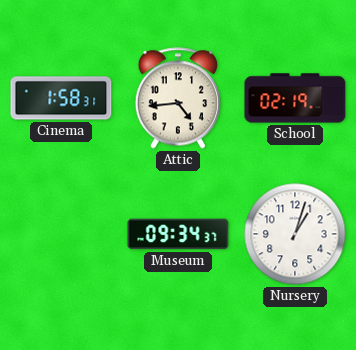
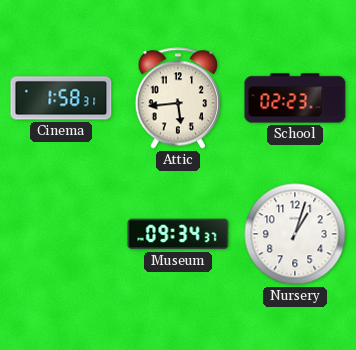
Attic: 4:44 -> 5:44
School: 02:19 -> 02:23
